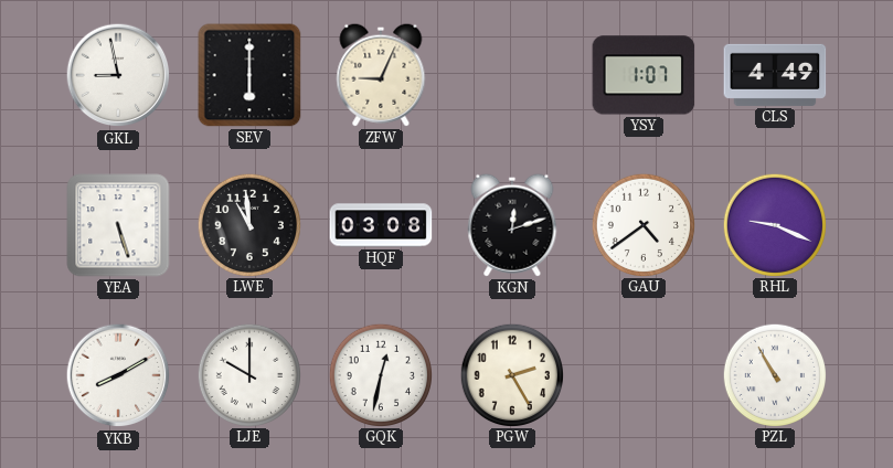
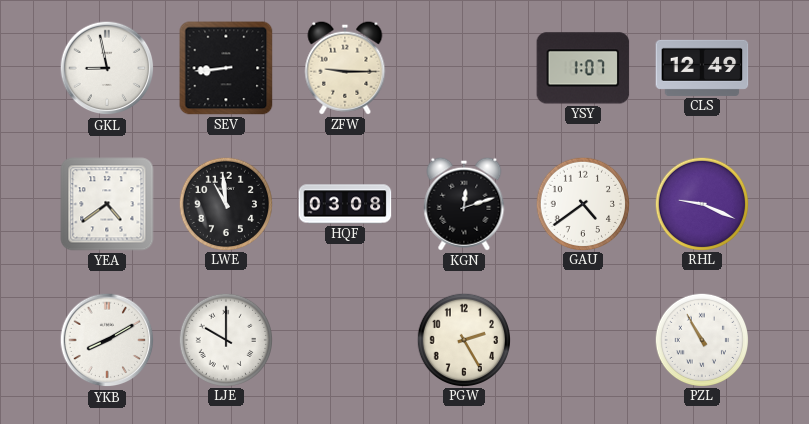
SEV: 6:00 -> 8:44
ZFW: 9:04 -> 9:15
CLS: 4:49 -> 12:49
YEA: 5:27 -> 4:39
GQK: 12:32 -> none
